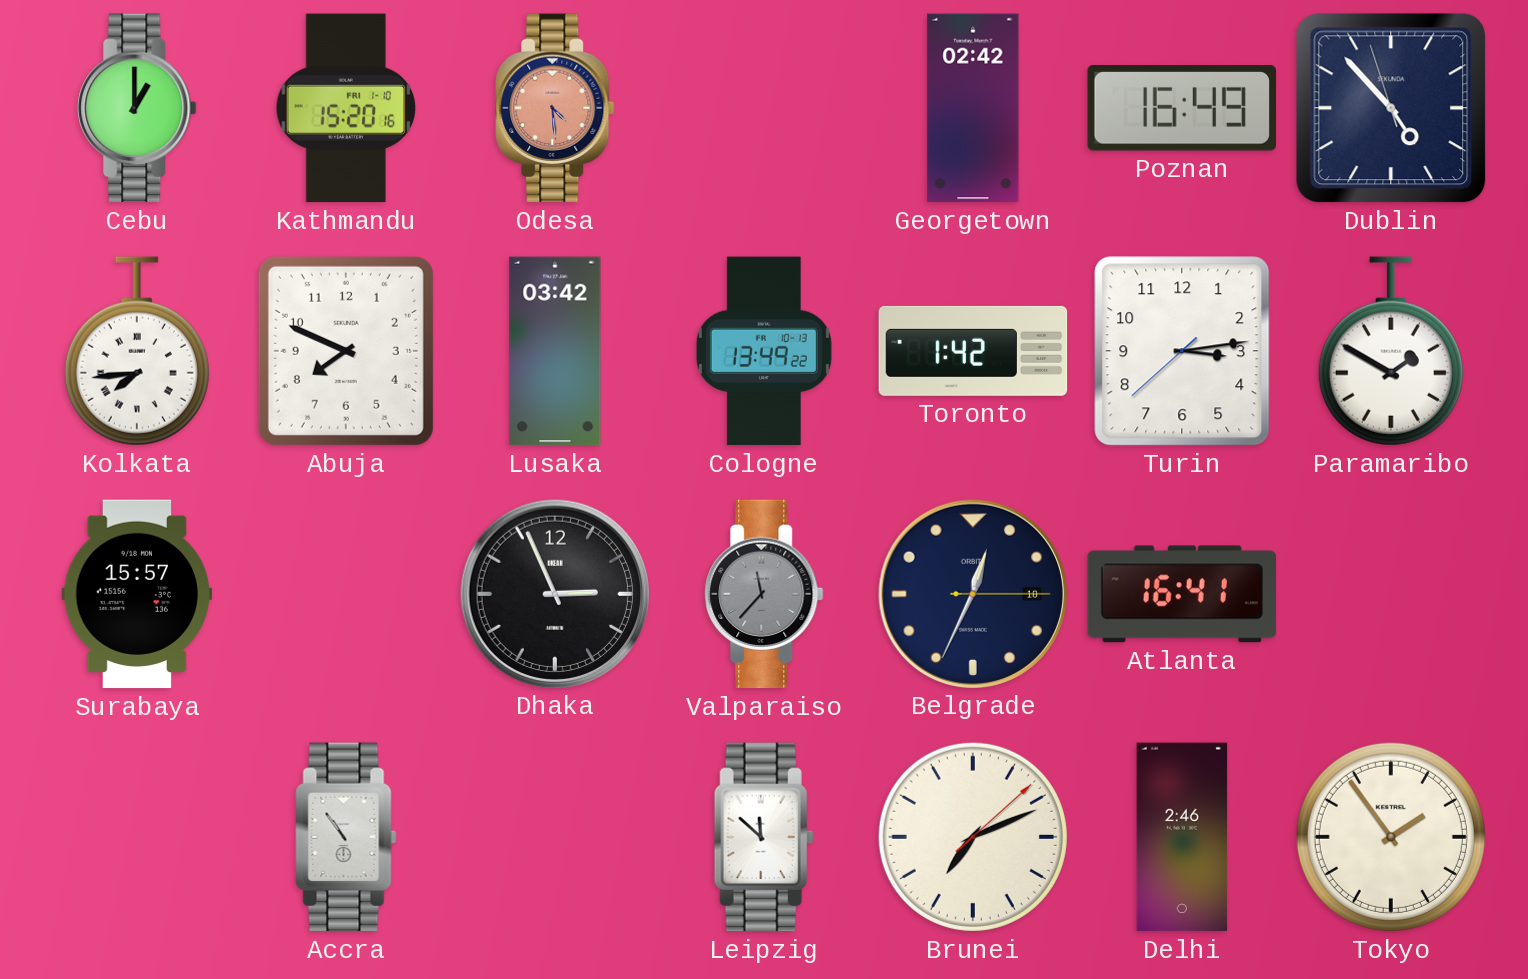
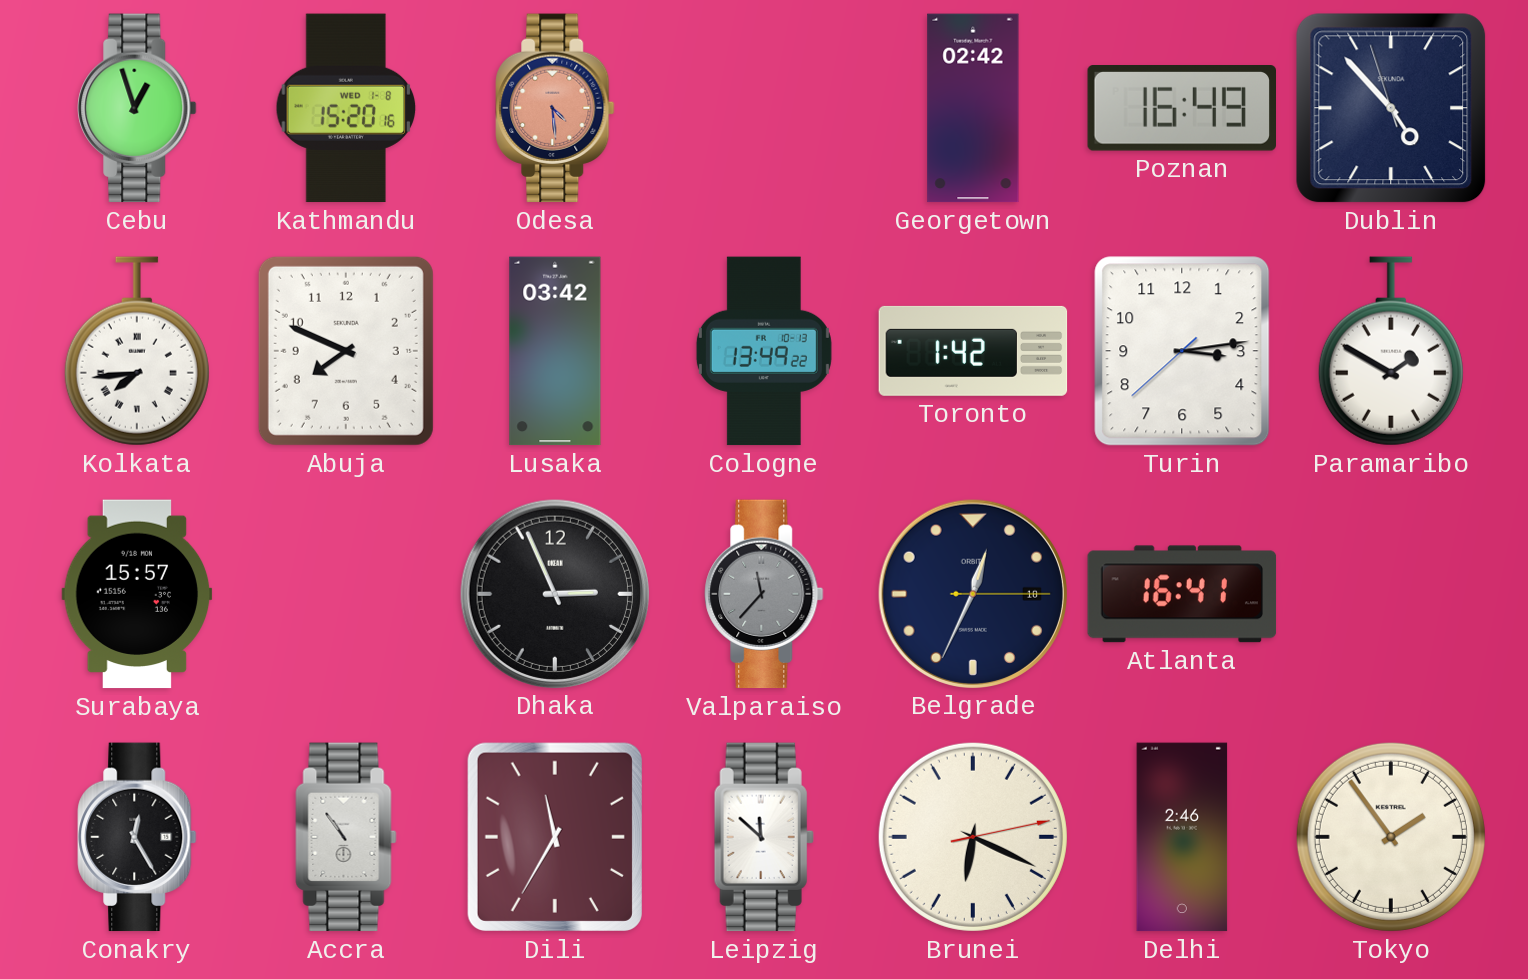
Cebu: 1:00 -> 12:57
Kathmandu date: FRI 1-10 -> WED 1-8
Conakry: none -> 12:25
Dili: none -> 11:35
Brunei: 7:11 -> 6:19
